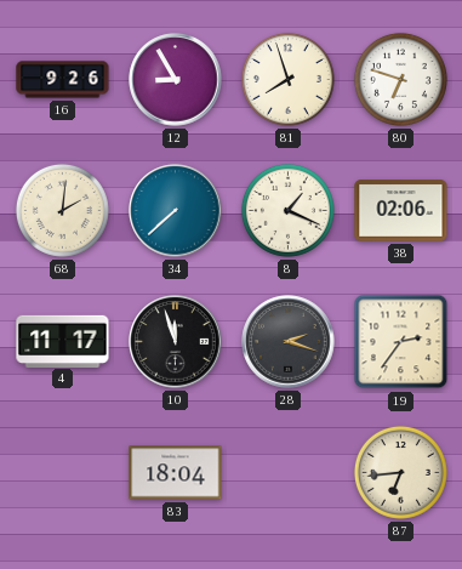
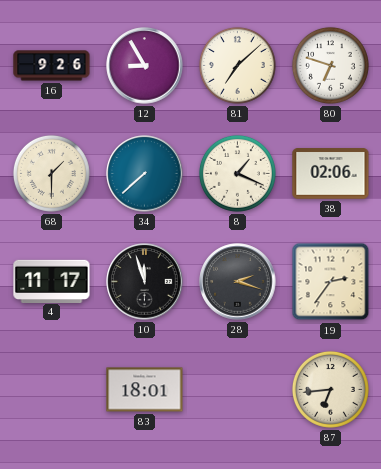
81: 7:57 -> 7:08
68: 2:01 -> 1:30
83: 18:04 -> 18:01
